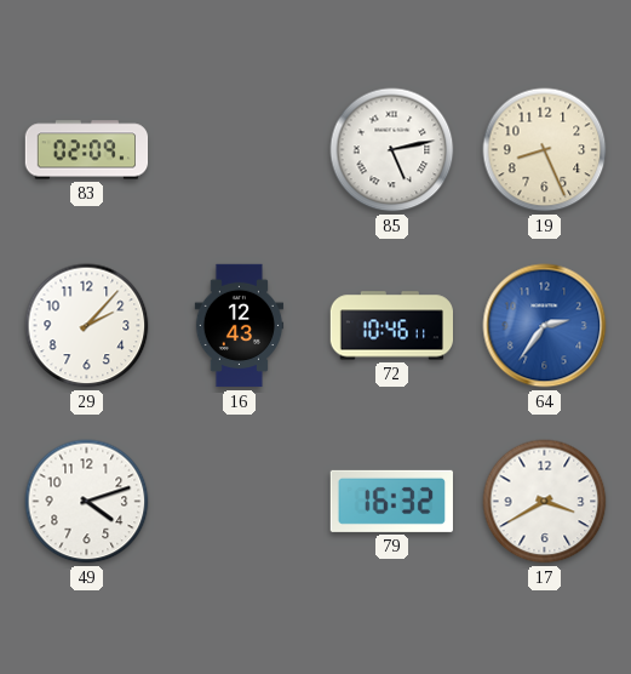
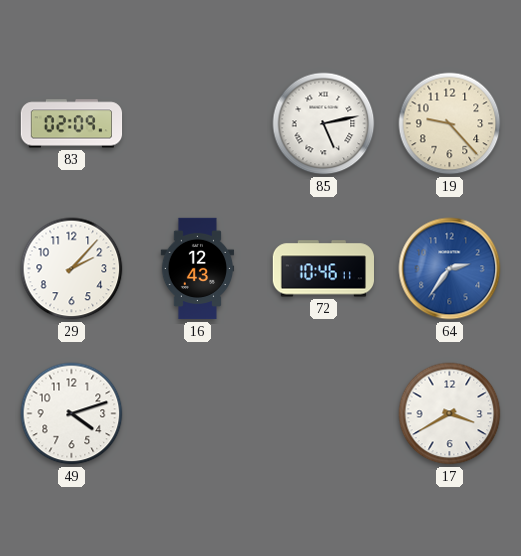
19: 8:26 -> 9:23
79: 16:32 -> none
